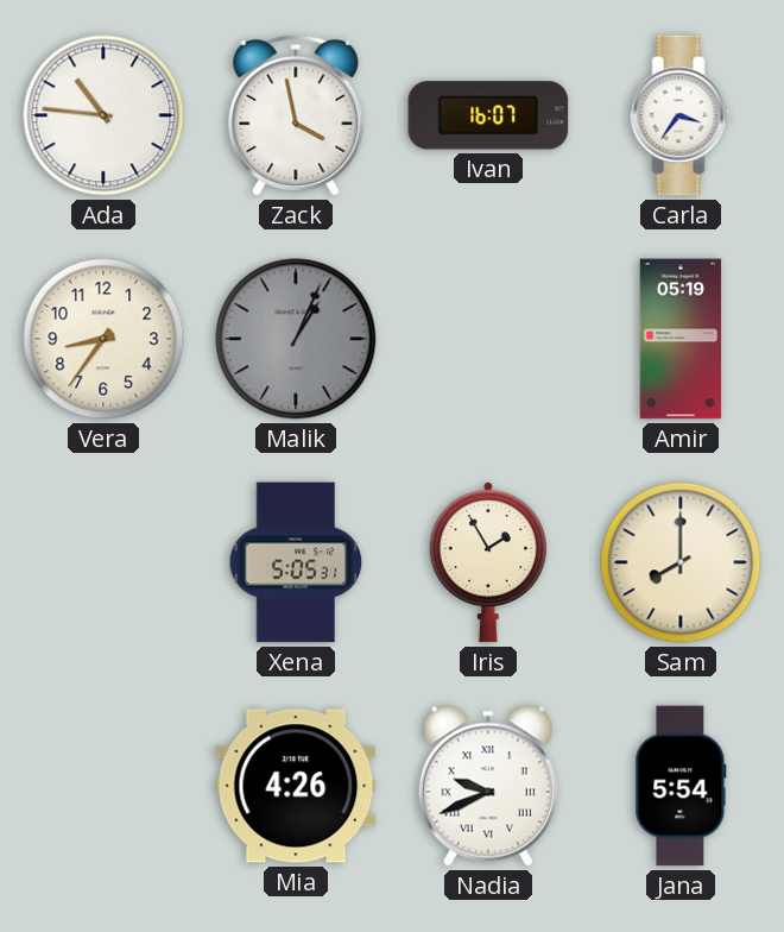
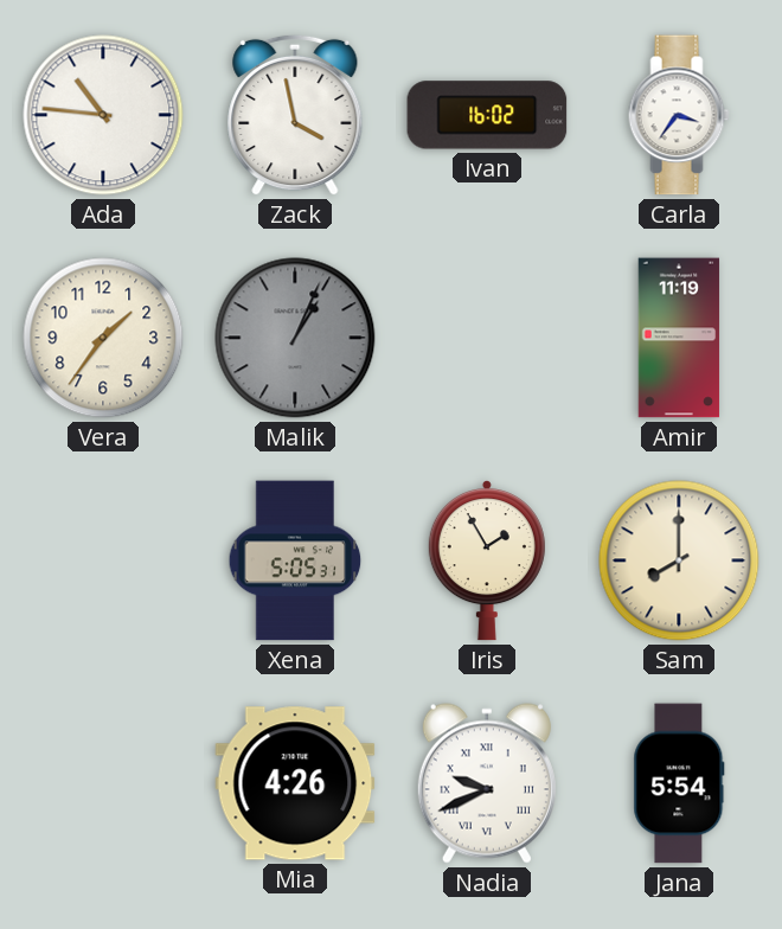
Ivan: 16:07 -> 16:02
Vera: 8:36 -> 1:36
Amir: 05:19 -> 11:19
